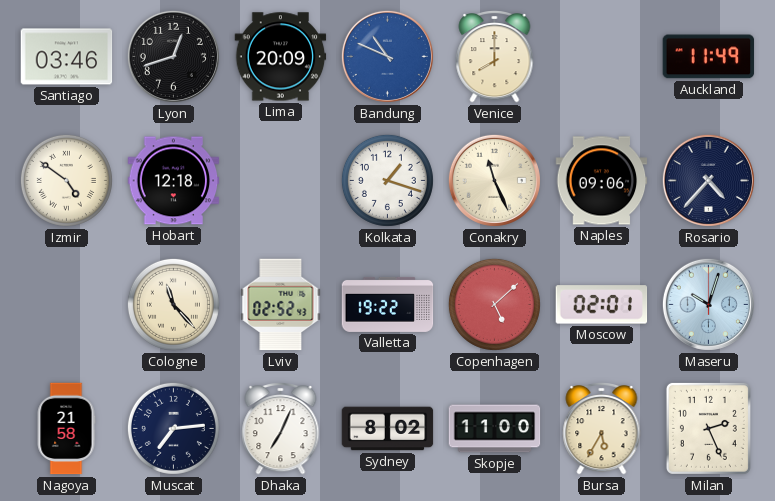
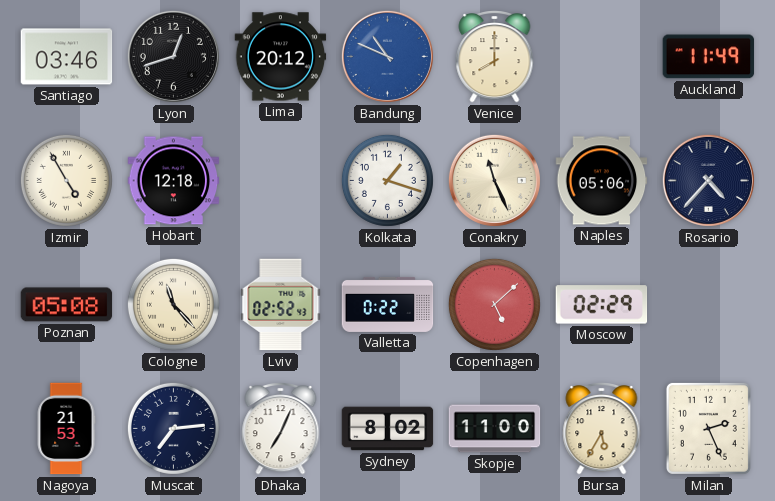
Lima: 20:09 -> 20:12
Izmir: 4:51 -> 4:55
Naples: 09:06 -> 05:06
Poznan: none -> 05:08
Valletta: 19:22 -> 0:22
Moscow: 02:01 -> 02:29
Maseru: 10:03 -> none
Nagoya: 21:58 -> 21:53
